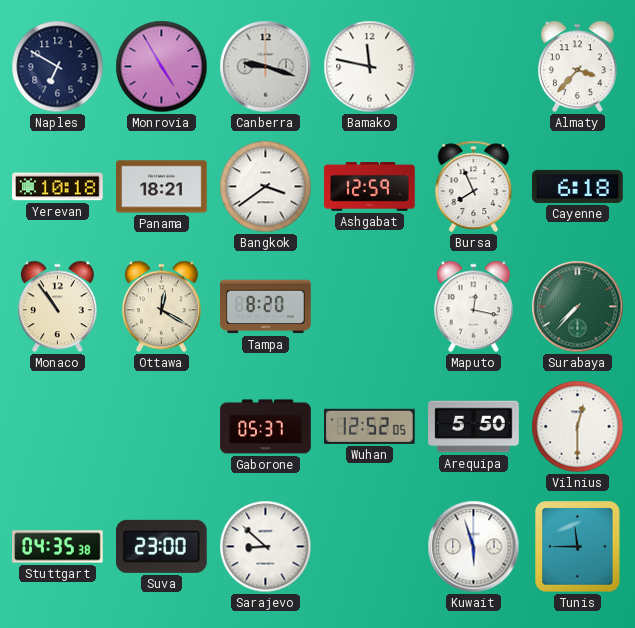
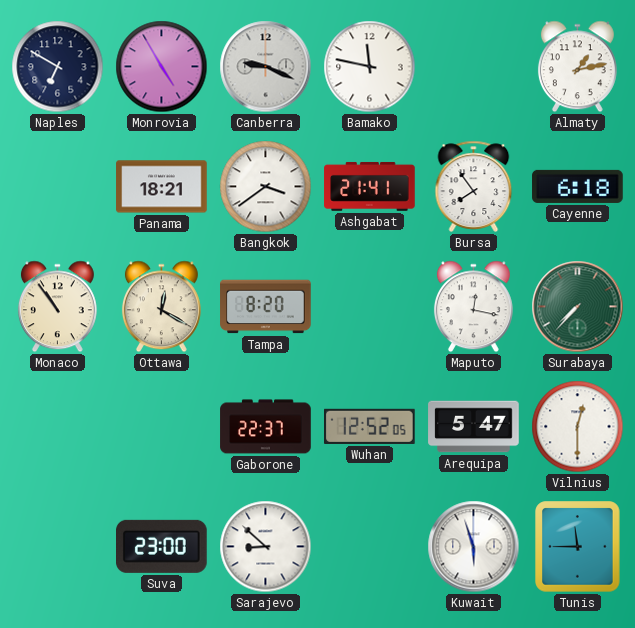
Canberra: 9:18 -> 9:19
Almaty: 3:37 -> 1:13
Yerevan: 10:18 -> none
Ashgabat: 12:59 -> 21:41
Bursa: 7:56 -> 7:54
Gaborone: 05:37 -> 22:37
Arequipa: 5:50 -> 5:47
Stuttgart: 04:35 -> none
